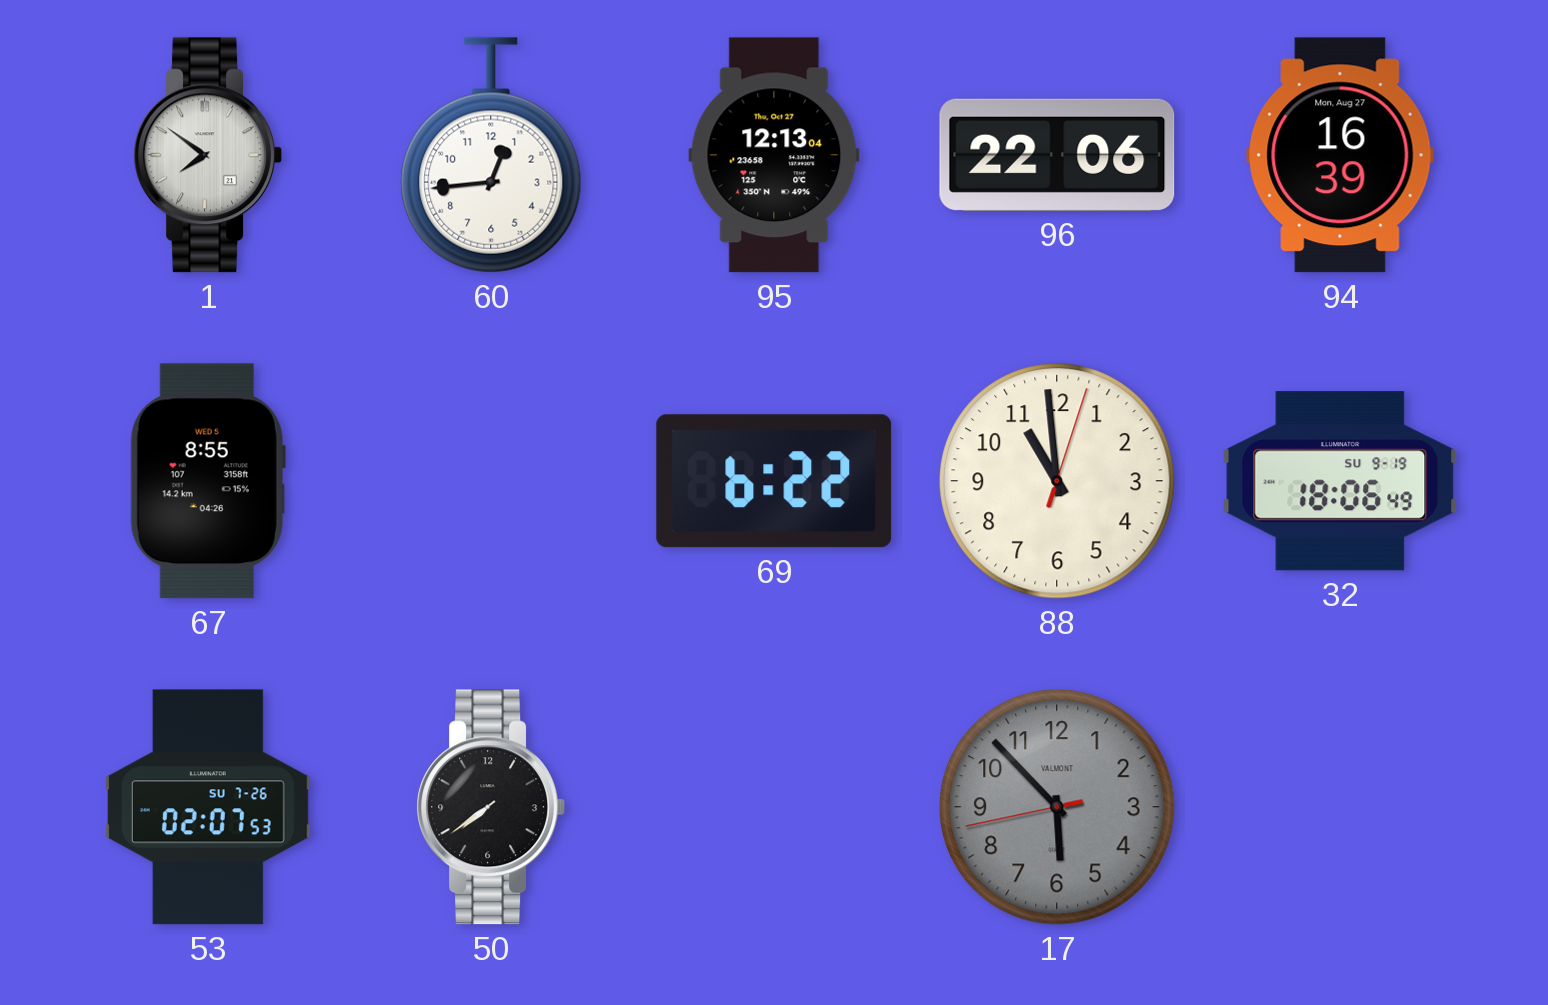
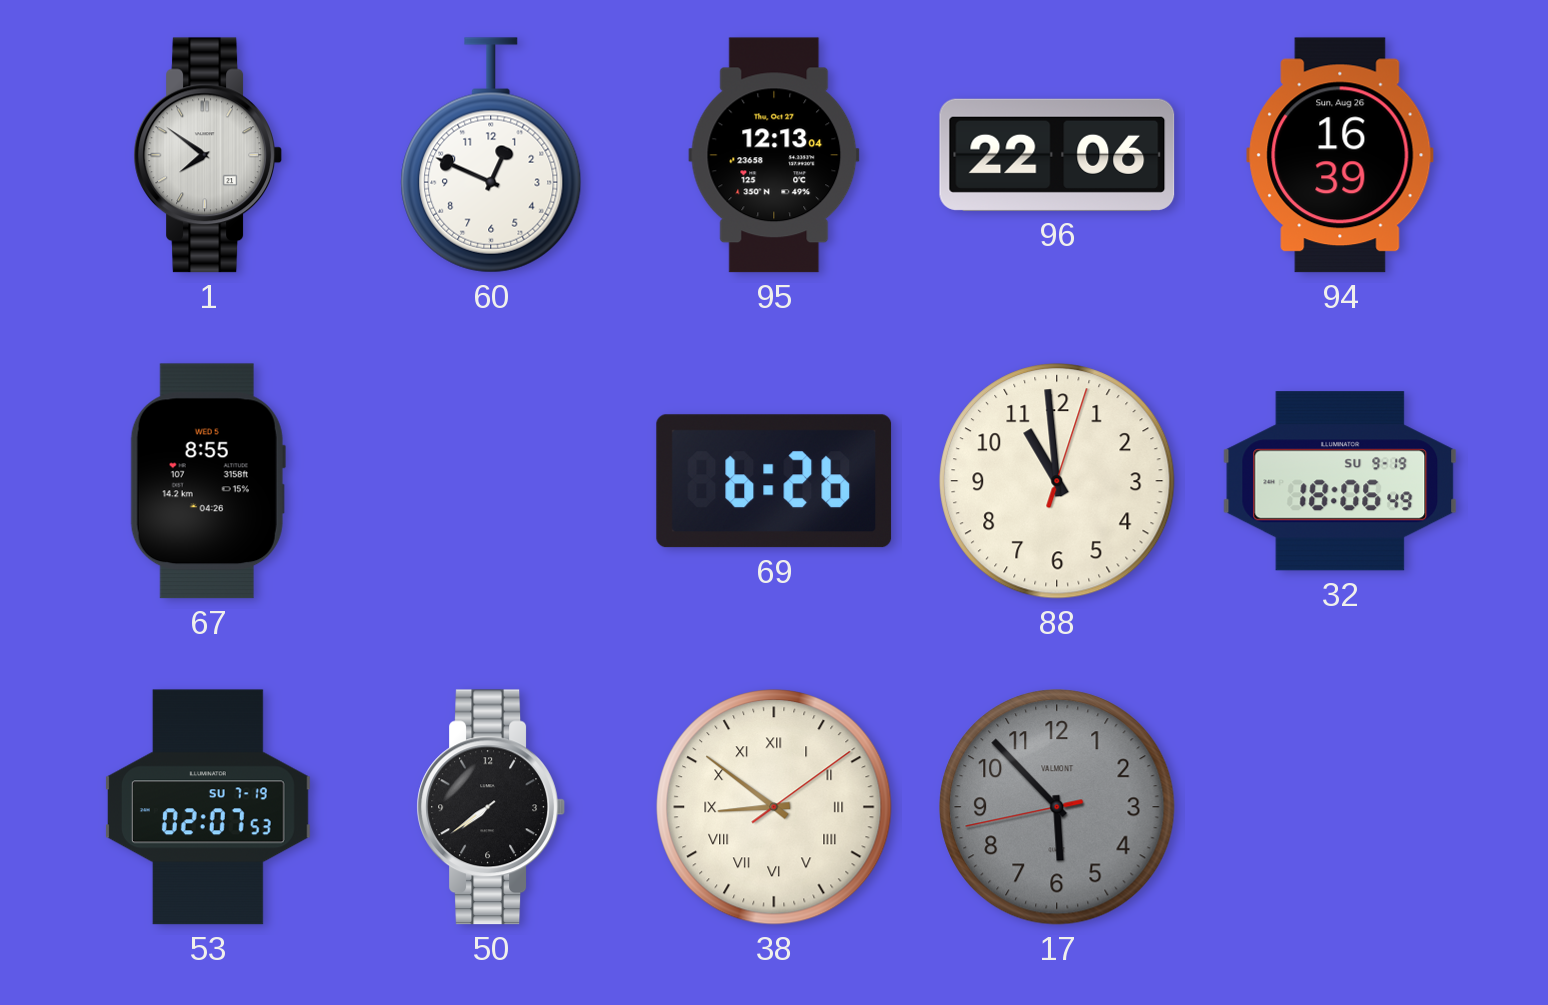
60: 12:44 -> 12:49
94 date: Mon, Aug 27 -> Sun, Aug 26
69: 6:22 -> 6:26
53 date: SU 7-26 -> SU 7-19
38: none -> 8:51
